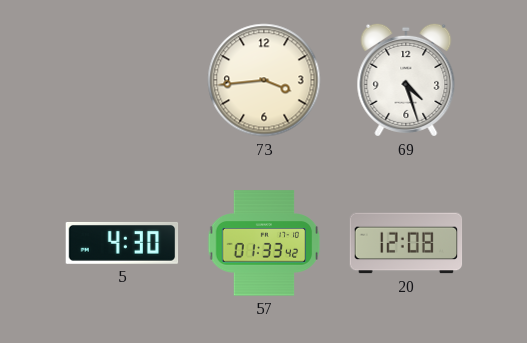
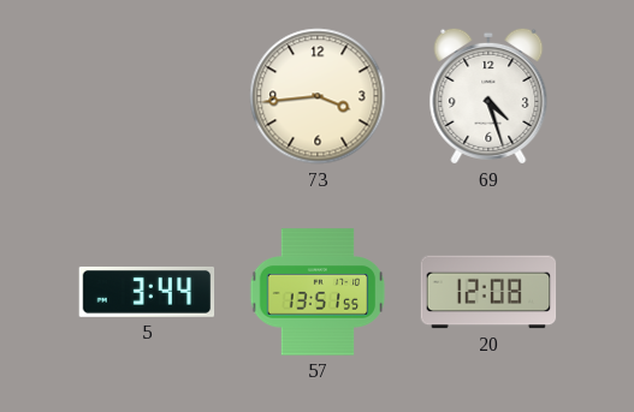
5: 4:30 -> 3:44
57: 01:33 -> 13:51
